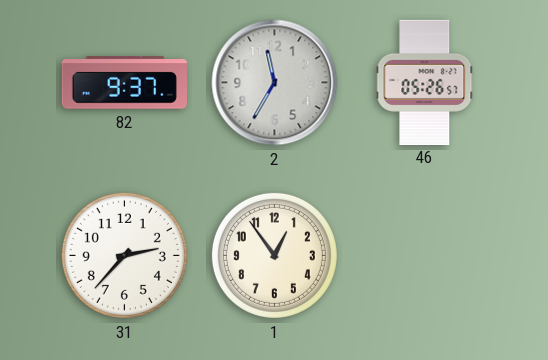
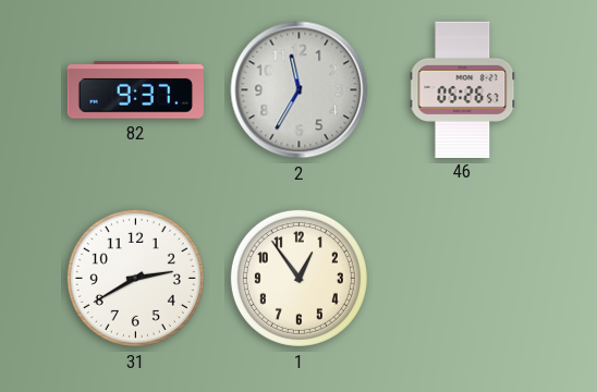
31: 2:37 -> 2:40
